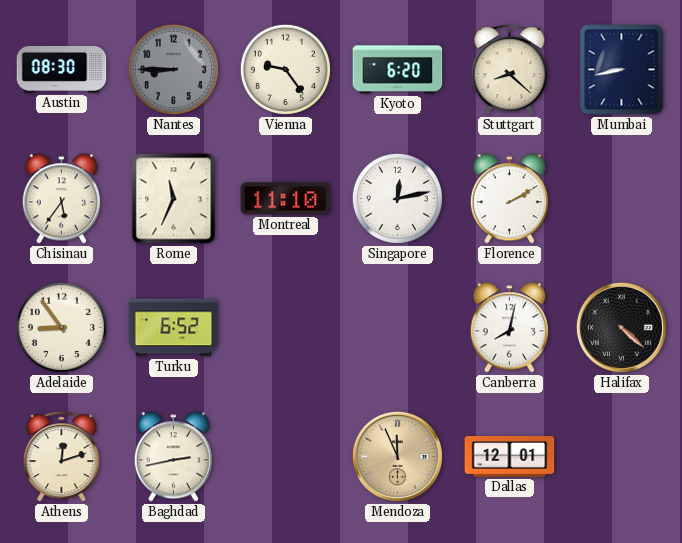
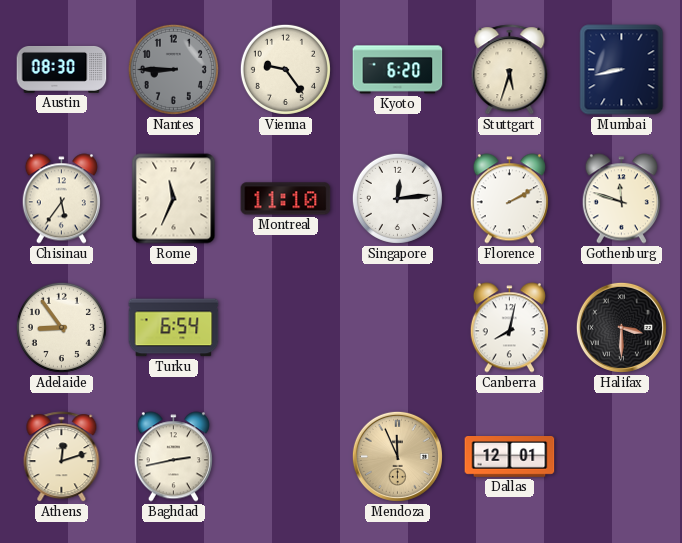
Stuttgart: 8:22 -> 5:33
Singapore: 12:13 -> 12:14
Gothenburg: none -> 11:48
Turku: 6:52 -> 6:54
Halifax: 4:22 -> 3:30
